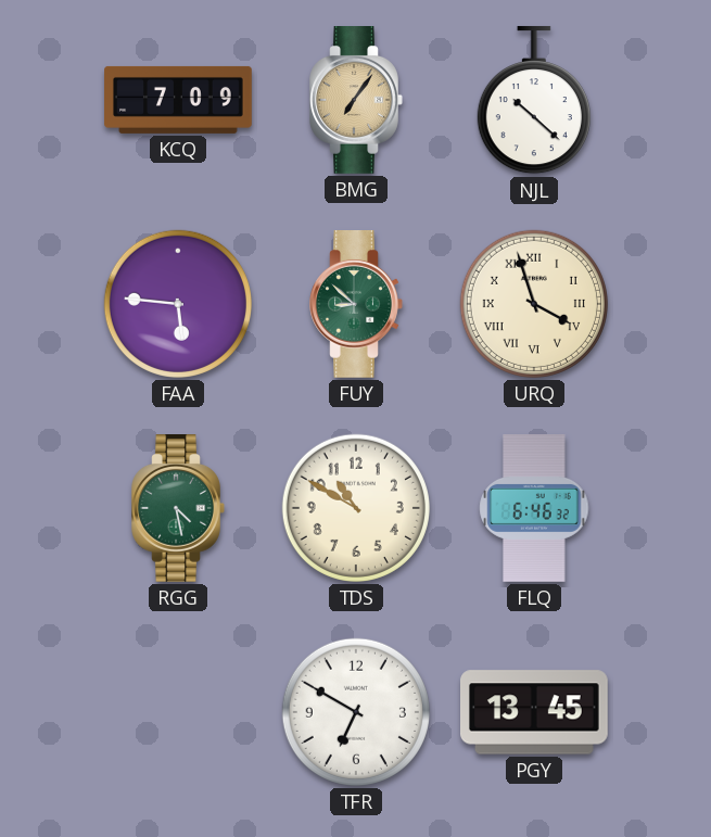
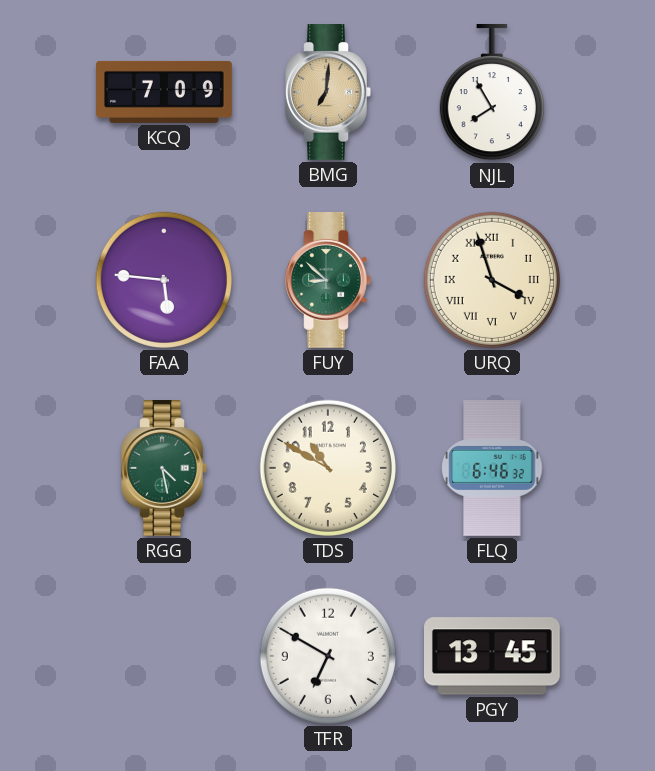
BMG: 7:06 -> 7:01
NJL: 10:22 -> 7:55
